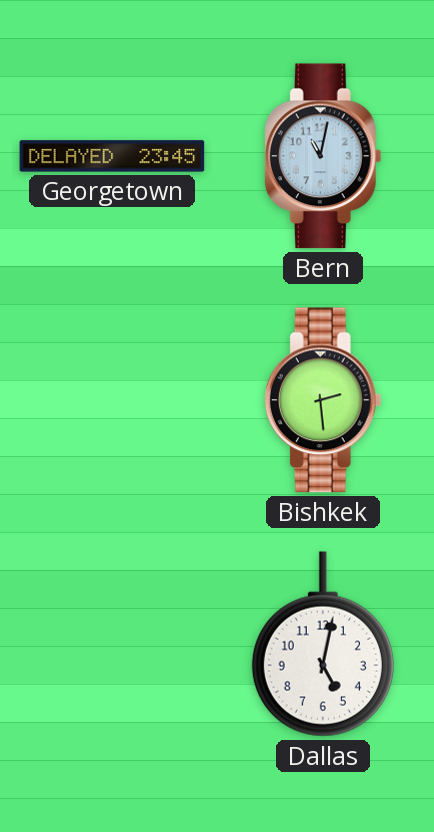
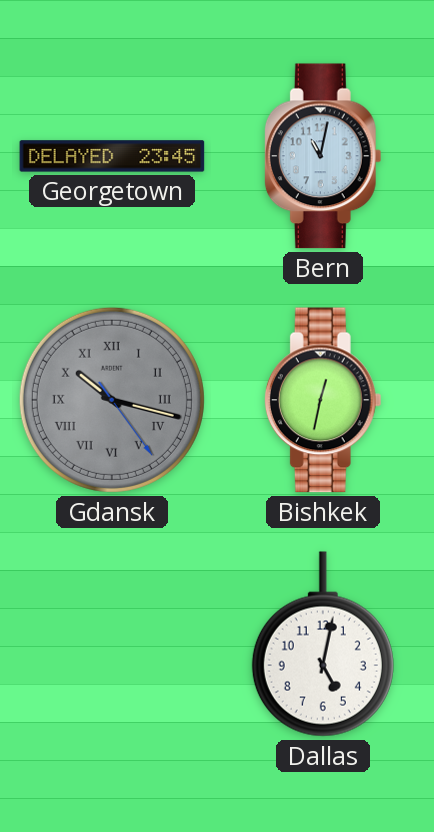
Gdansk: none -> 10:17
Bishkek: 2:29 -> 12:32
